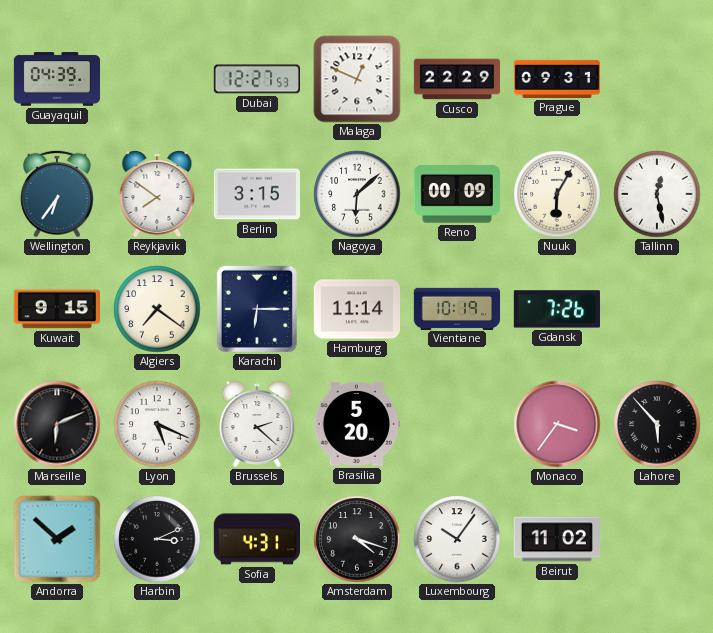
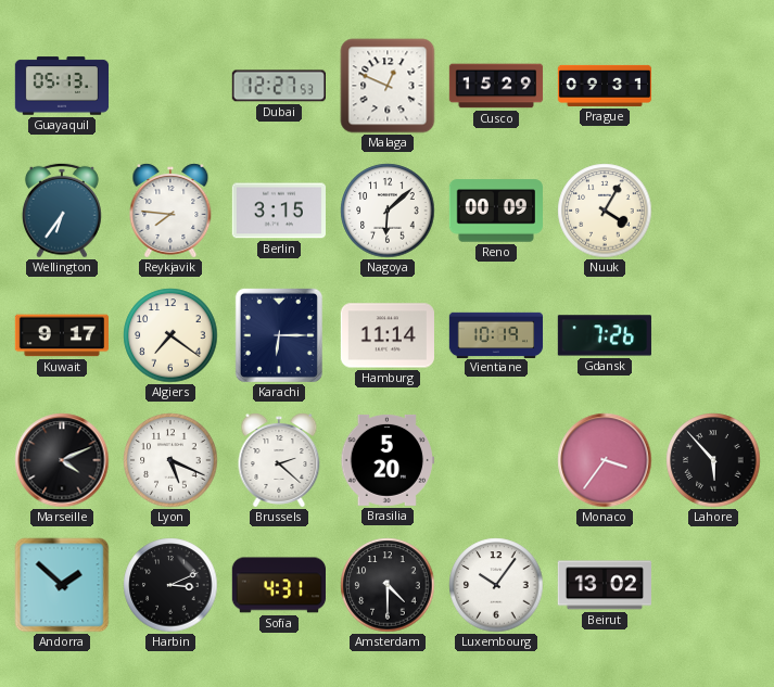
Guayaquil: 04:39 -> 05:13
Cusco: 22:29 -> 15:29
Reykjavik: 7:51 -> 7:46
Nuuk: 6:05 -> 4:05
Tallinn: 12:28 -> none
Kuwait: 9:15 -> 9:17
Marseille: 6:11 -> 4:11
Amsterdam: 4:18 -> 4:30
Beirut: 11:02 -> 13:02
